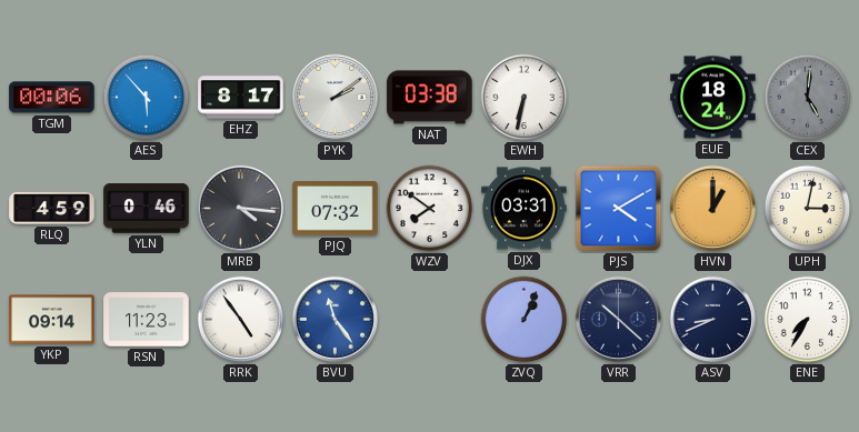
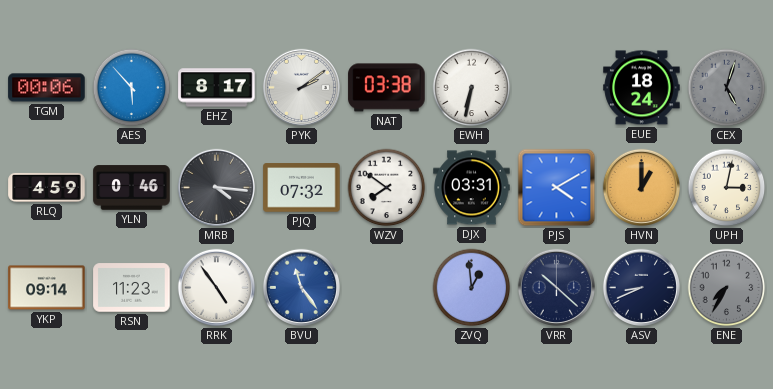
CEX: 5:01 -> 5:03
ZVQ: 1:04 -> 12:59
ENE dial: white -> grey
